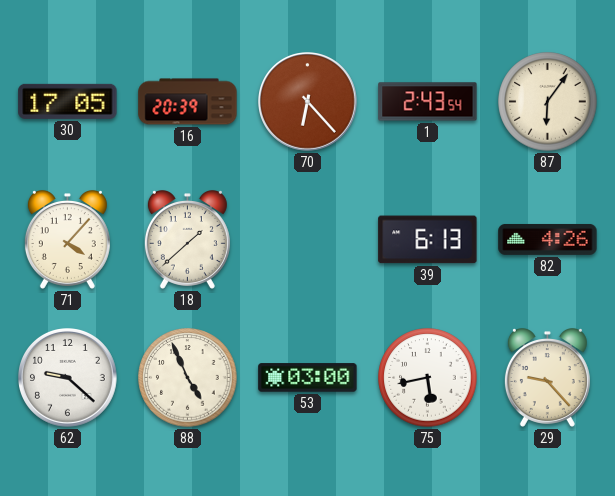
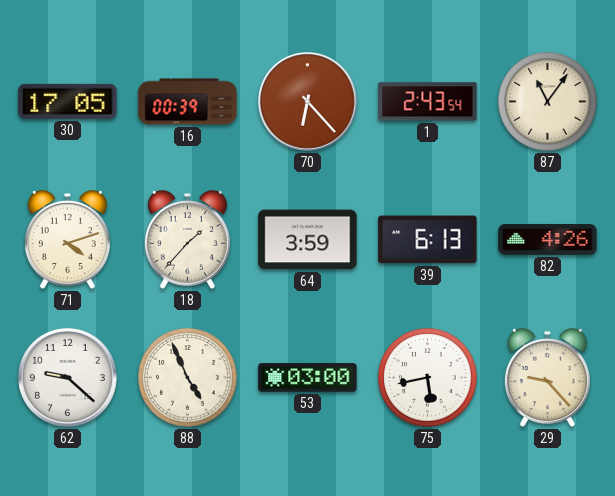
16: 20:39 -> 00:39
87: 6:06 -> 11:06
71: 4:07 -> 4:12
18: 1:38 -> 1:37
64: none -> 3:59
